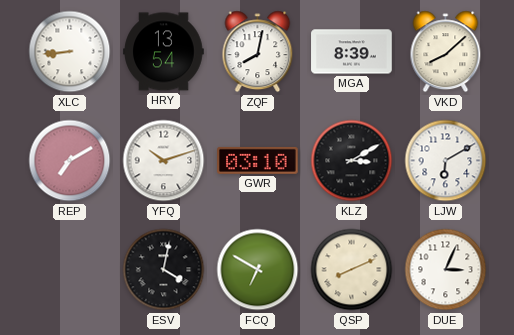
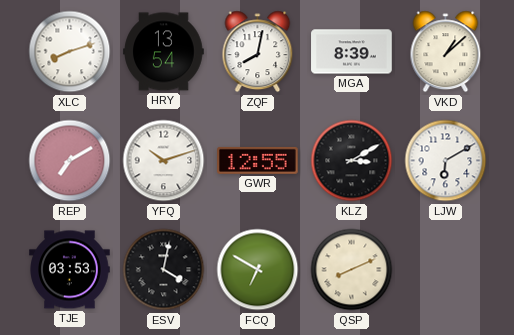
XLC: 8:44 -> 8:12
VKD: 8:08 -> 1:08
GWR: 03:10 -> 12:55
TJE: none -> 03:53
DUE: 3:04 -> none
